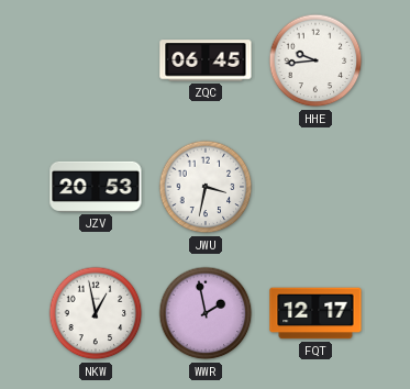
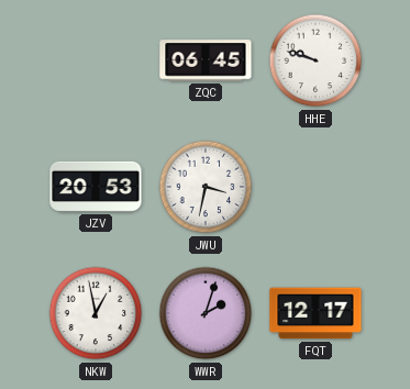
HHE: 9:44 -> 9:48
WWR: 1:58 -> 2:03
